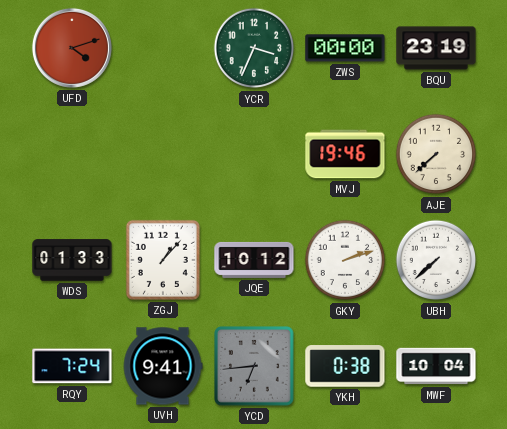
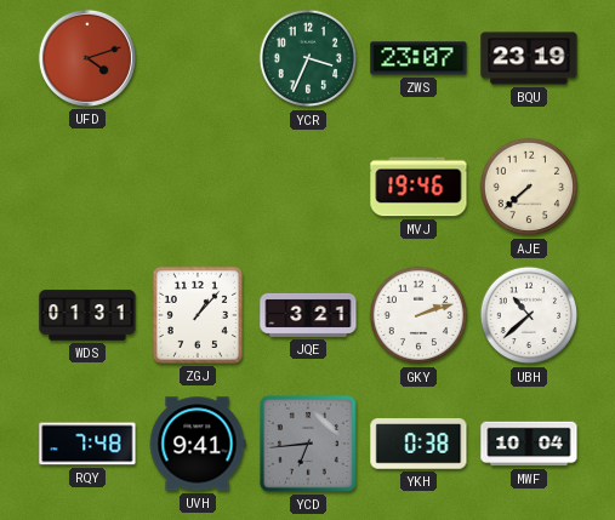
ZWS: 00:00 -> 23:07
WDS: 01:33 -> 01:31
JQE: 10:12 -> 3:21
UBH: 7:38 -> 10:38
RQY: 7:24 -> 7:48
